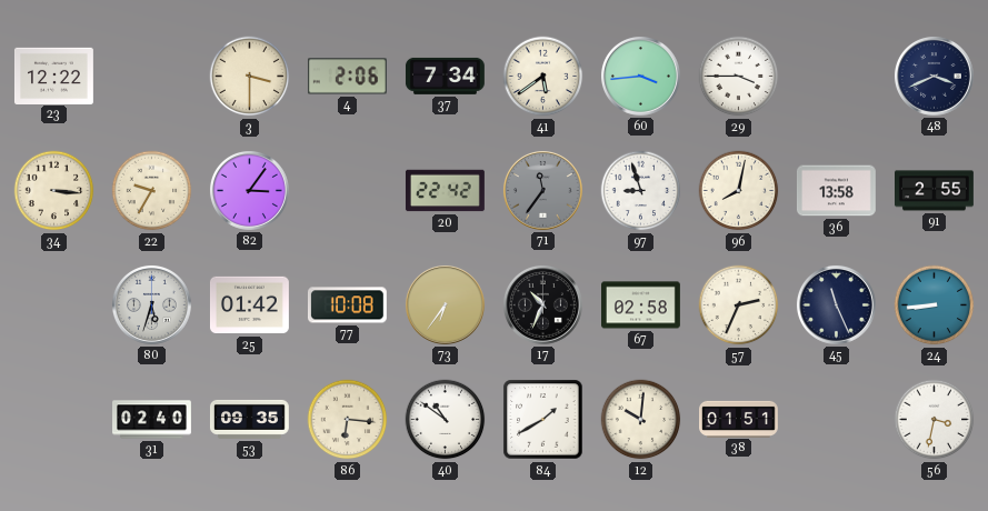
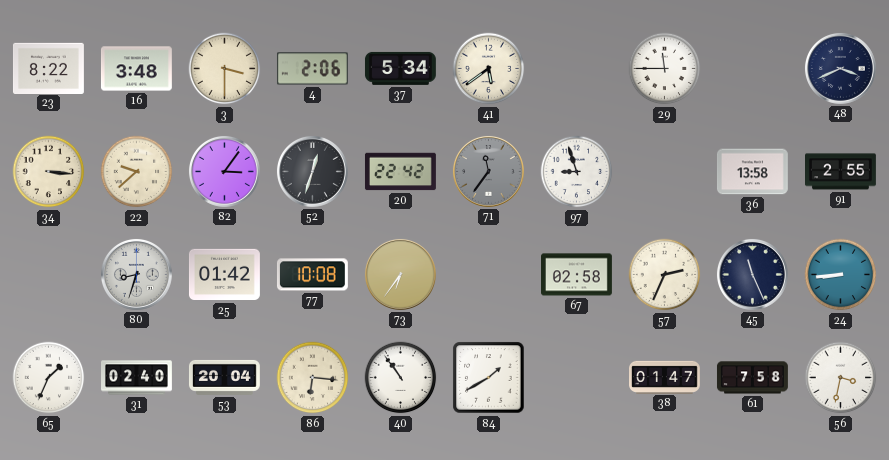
23: 12:22 -> 8:22
16: none -> 3:48
37: 7:34 -> 5:34
60: 3:44 -> none
29: 3:45 -> 11:45
22: 9:35 -> 9:38
52: none -> 12:33
96: 8:02 -> none
80: 5:33 -> 8:33
17: 10:34 -> none
65: none -> 1:34
53: 09:35 -> 20:04
40: 10:51 -> 10:54
12: 10:01 -> none
38: 01:51 -> 01:47
61: none -> 7:58
